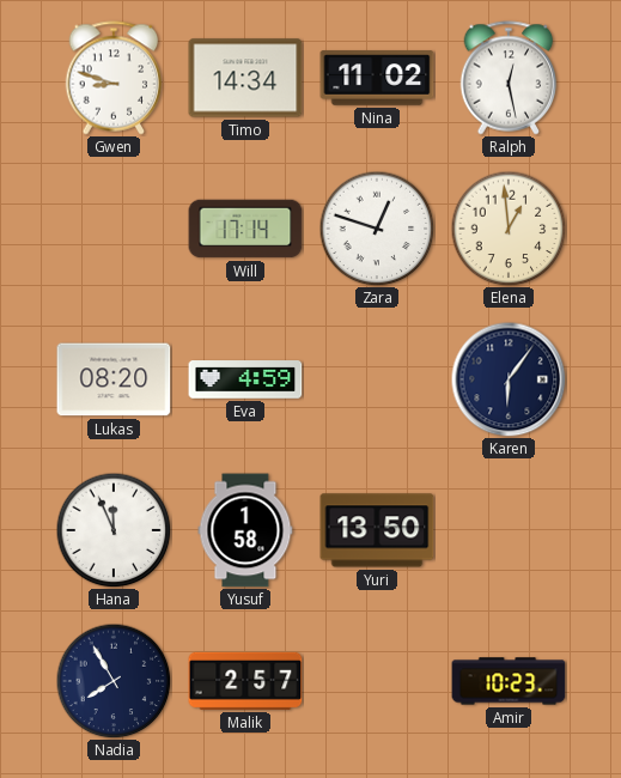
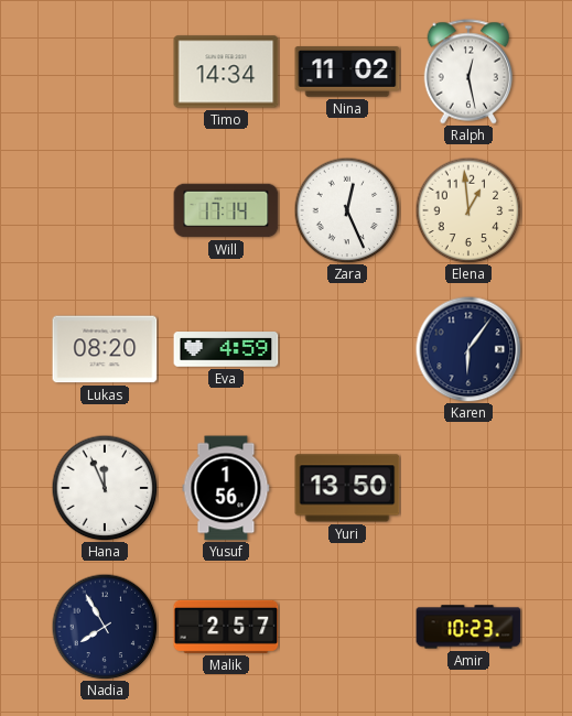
Gwen: 8:48 -> none
Zara: 12:48 -> 12:26
Yusuf: 1:58 -> 1:56
